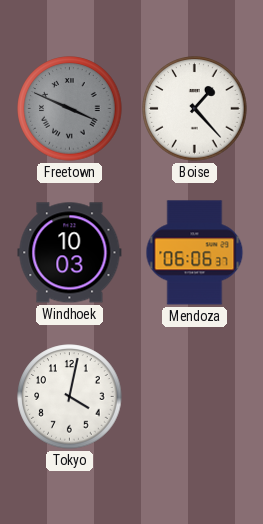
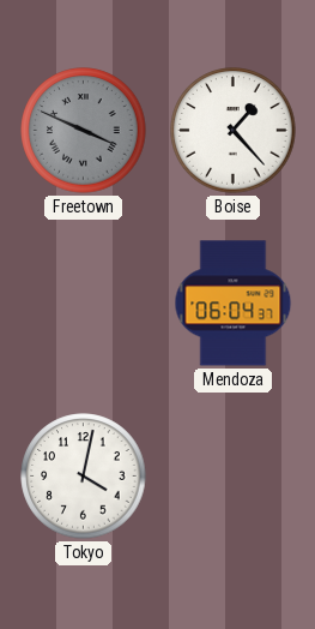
Windhoek: 10:03 -> none
Mendoza: 06:06 -> 06:04
